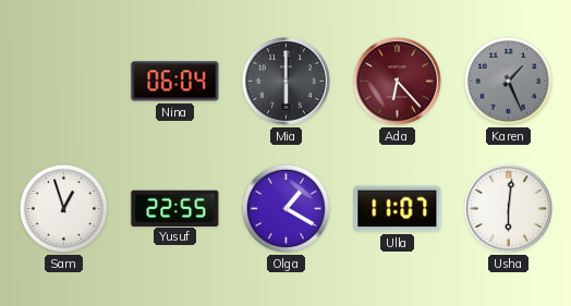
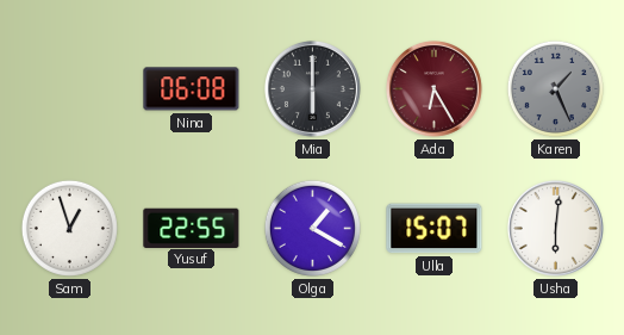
Nina: 06:04 -> 06:08
Ada: 6:23 -> 6:25
Ulla: 11:07 -> 15:07
